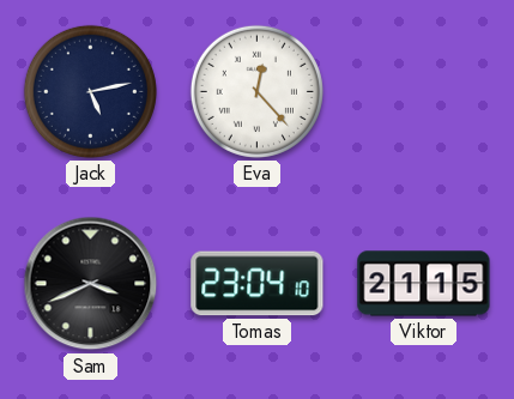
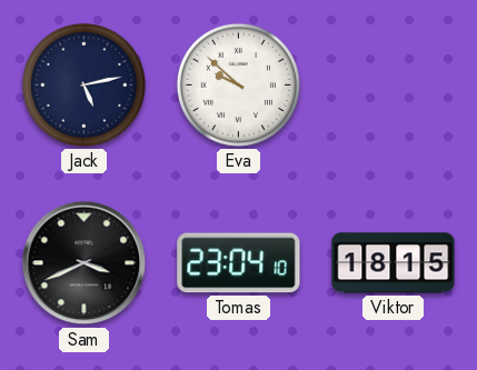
Eva: 12:23 -> 9:52
Viktor: 21:15 -> 18:15
